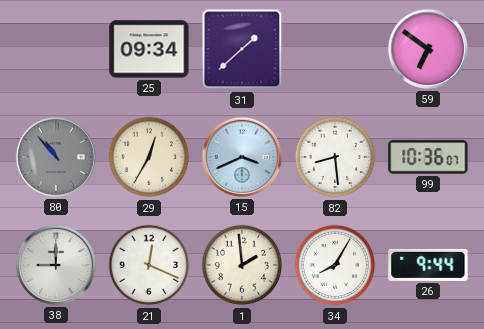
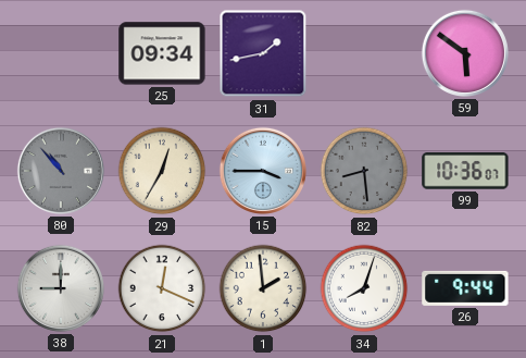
31: 1:38 -> 1:43
59: 6:51 -> 5:51
15: 3:41 -> 3:45
82 dial: white -> grey
34: 8:05 -> 8:03
